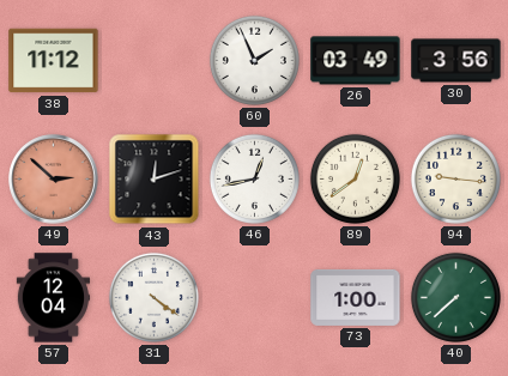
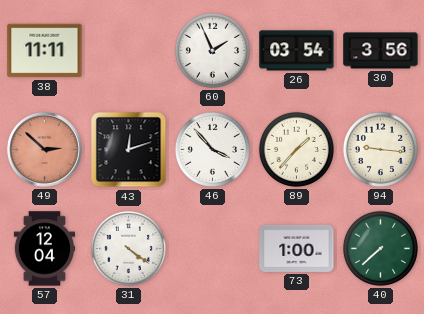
38: 11:12 -> 11:11
26: 03:49 -> 03:54
46: 12:43 -> 3:53
89: 12:39 -> 1:37
